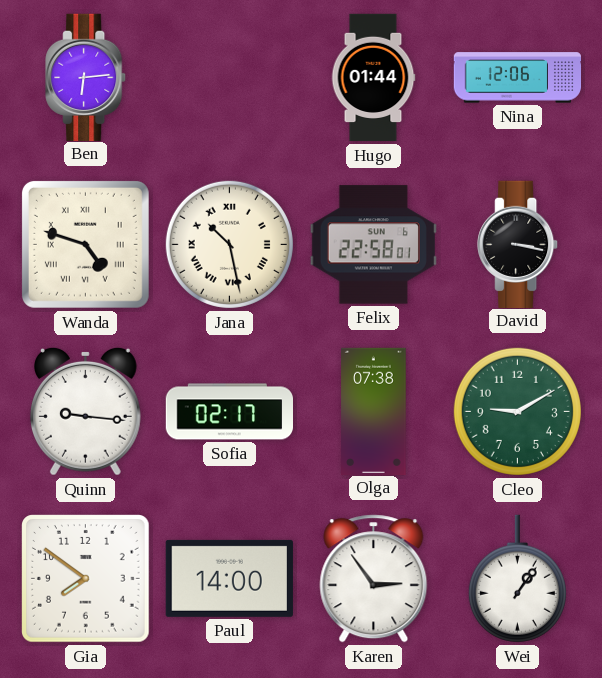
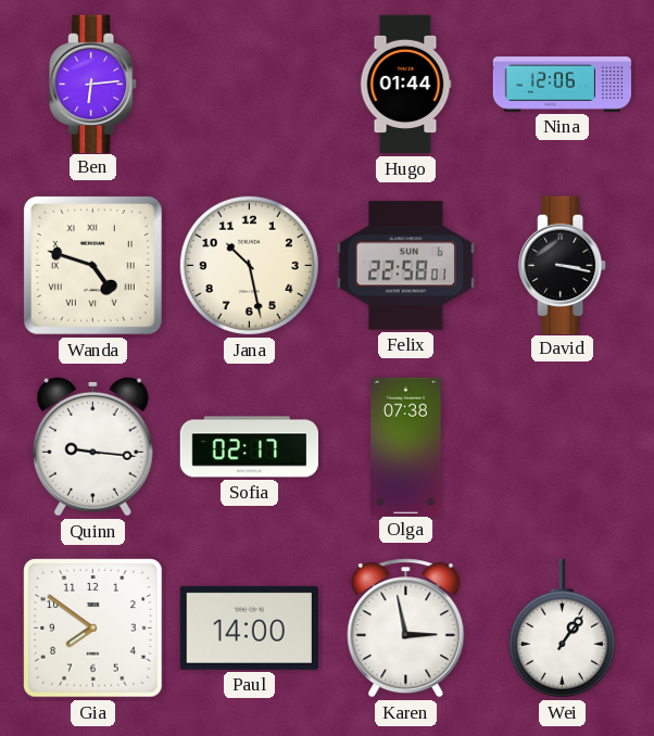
Jana numerals: Roman -> Arabic
Cleo: 9:10 -> none
Karen: 2:54 -> 2:58
